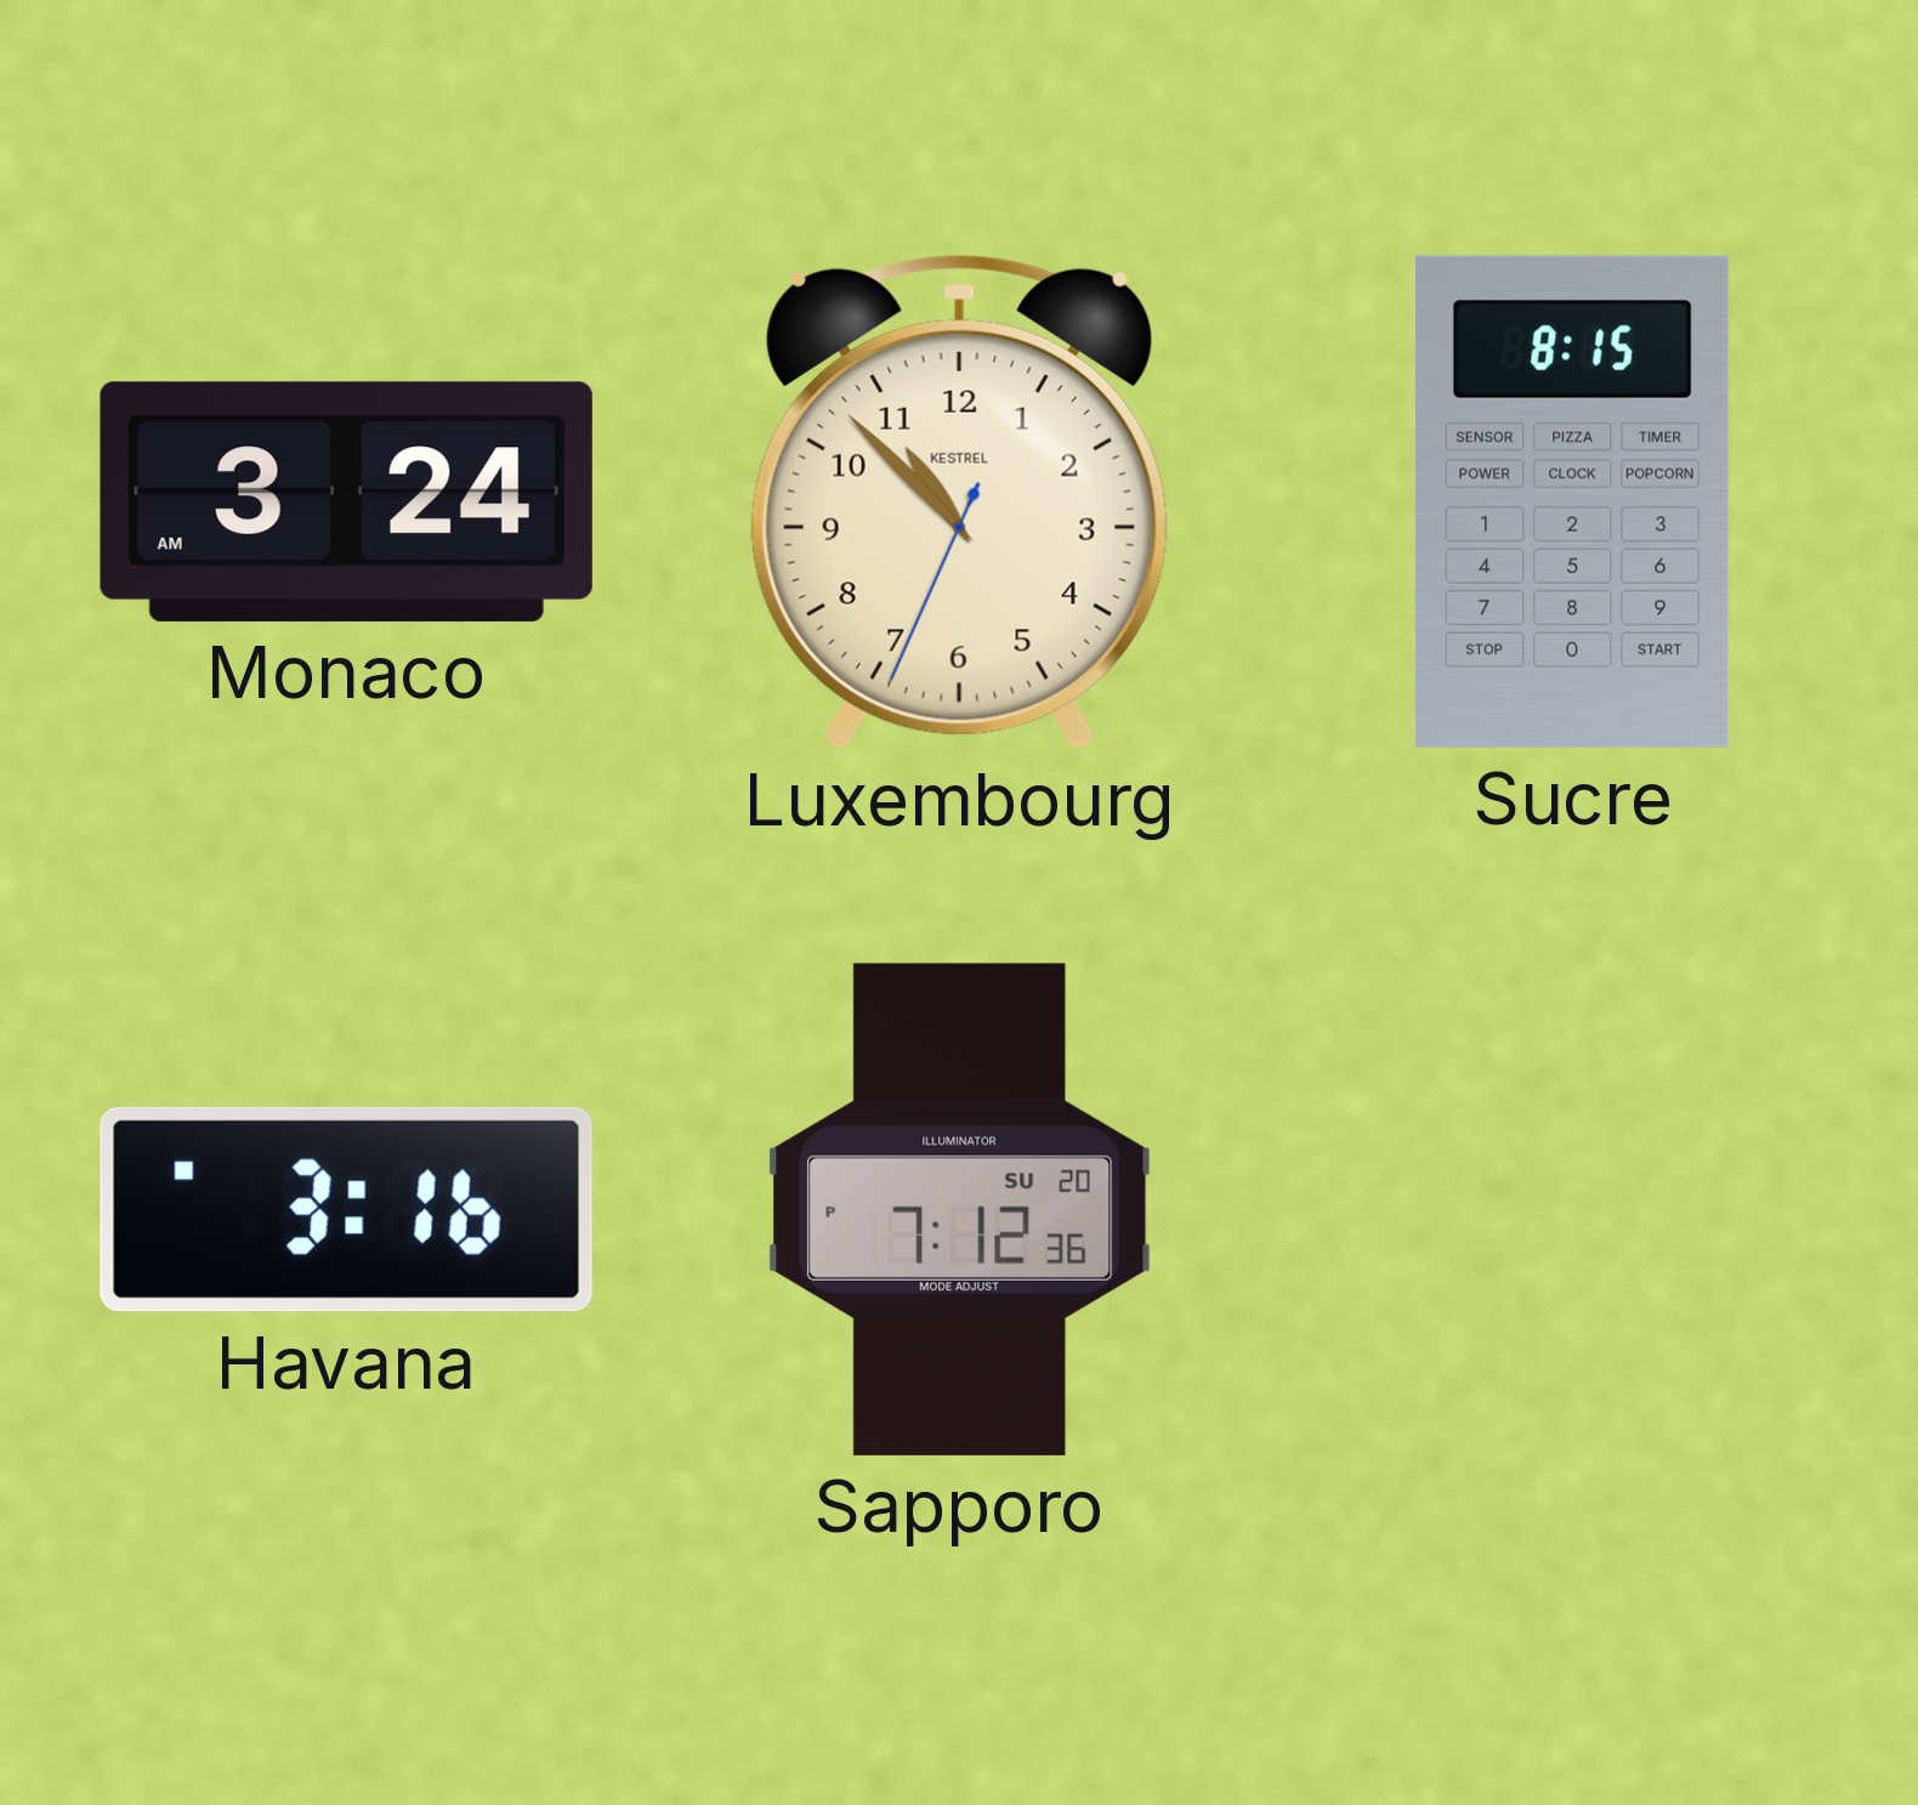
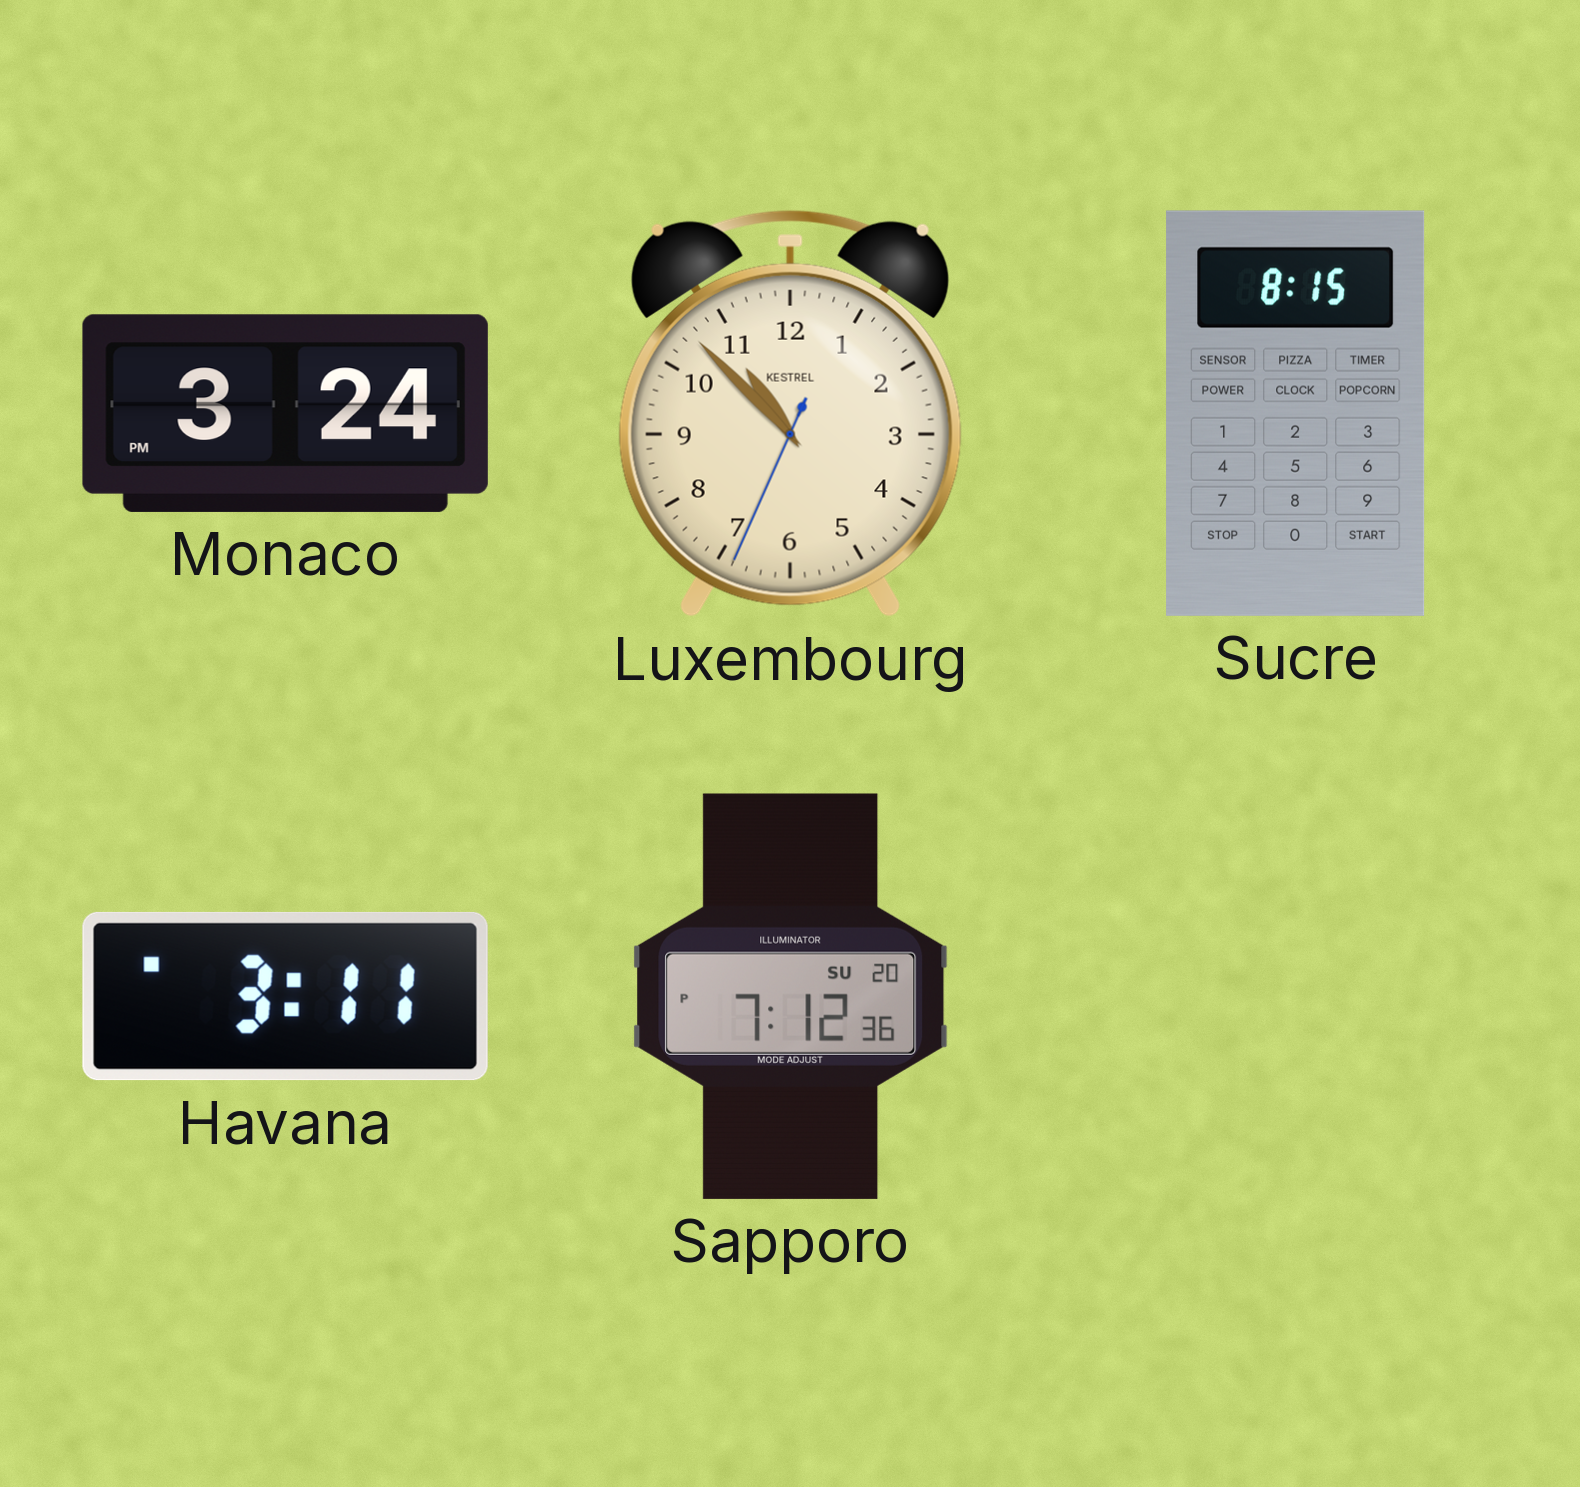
Monaco: 3:24 AM -> 3:24 PM
Havana: 3:16 -> 3:11
